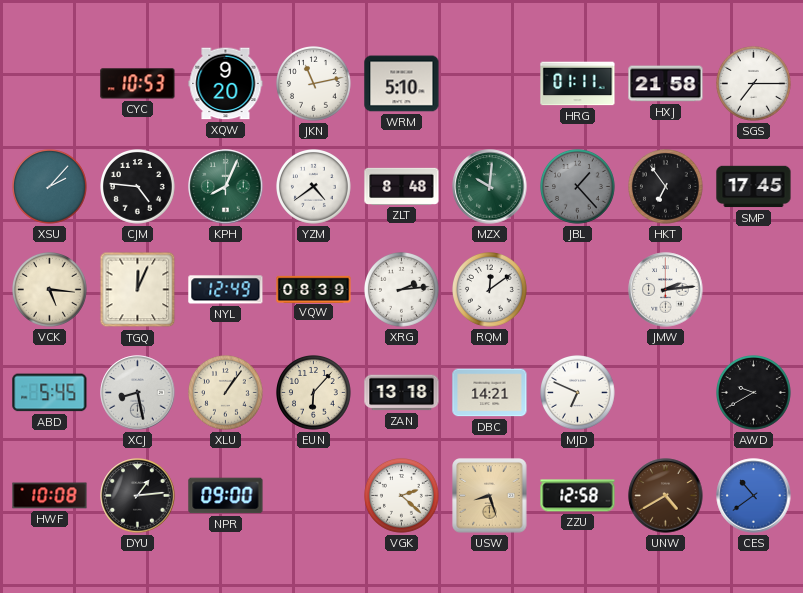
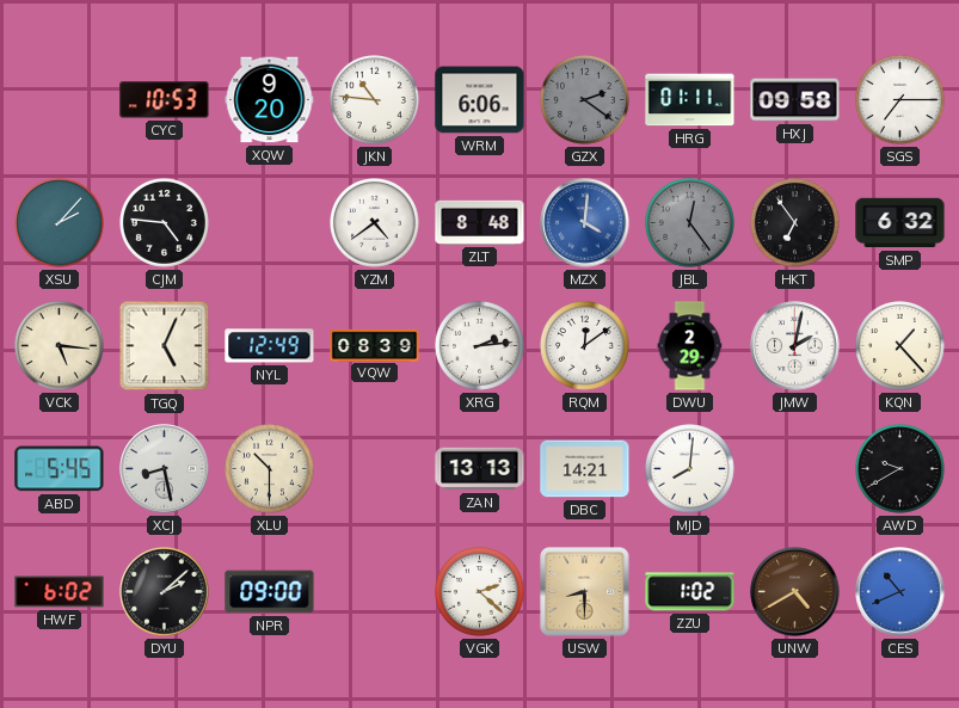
JKN: 11:13 -> 10:46
WRM: 5:10 -> 6:06
GZX: none -> 2:21
HXJ: 21:58 -> 09:58
KPH: 8:04 -> none
MZX: 10:01 -> 4:01
MZX dial: green -> blue
JBL: 1:23 -> 12:24
SMP: 17:45 -> 6:32
TGQ: 12:04 -> 5:04
DWU: none -> 2:29
JMW: 2:14 -> 2:02
KQN: none -> 1:23
XLU: 1:06 -> 10:30
EUN: 6:07 -> none
ZAN: 13:18 -> 13:13
MJD: 6:49 -> 8:01
HWF: 10:08 -> 6:02
DYU: 1:14 -> 2:08
USW: 8:27 -> 8:30
ZZU: 12:58 -> 1:02
CES: 10:39 -> 10:41
